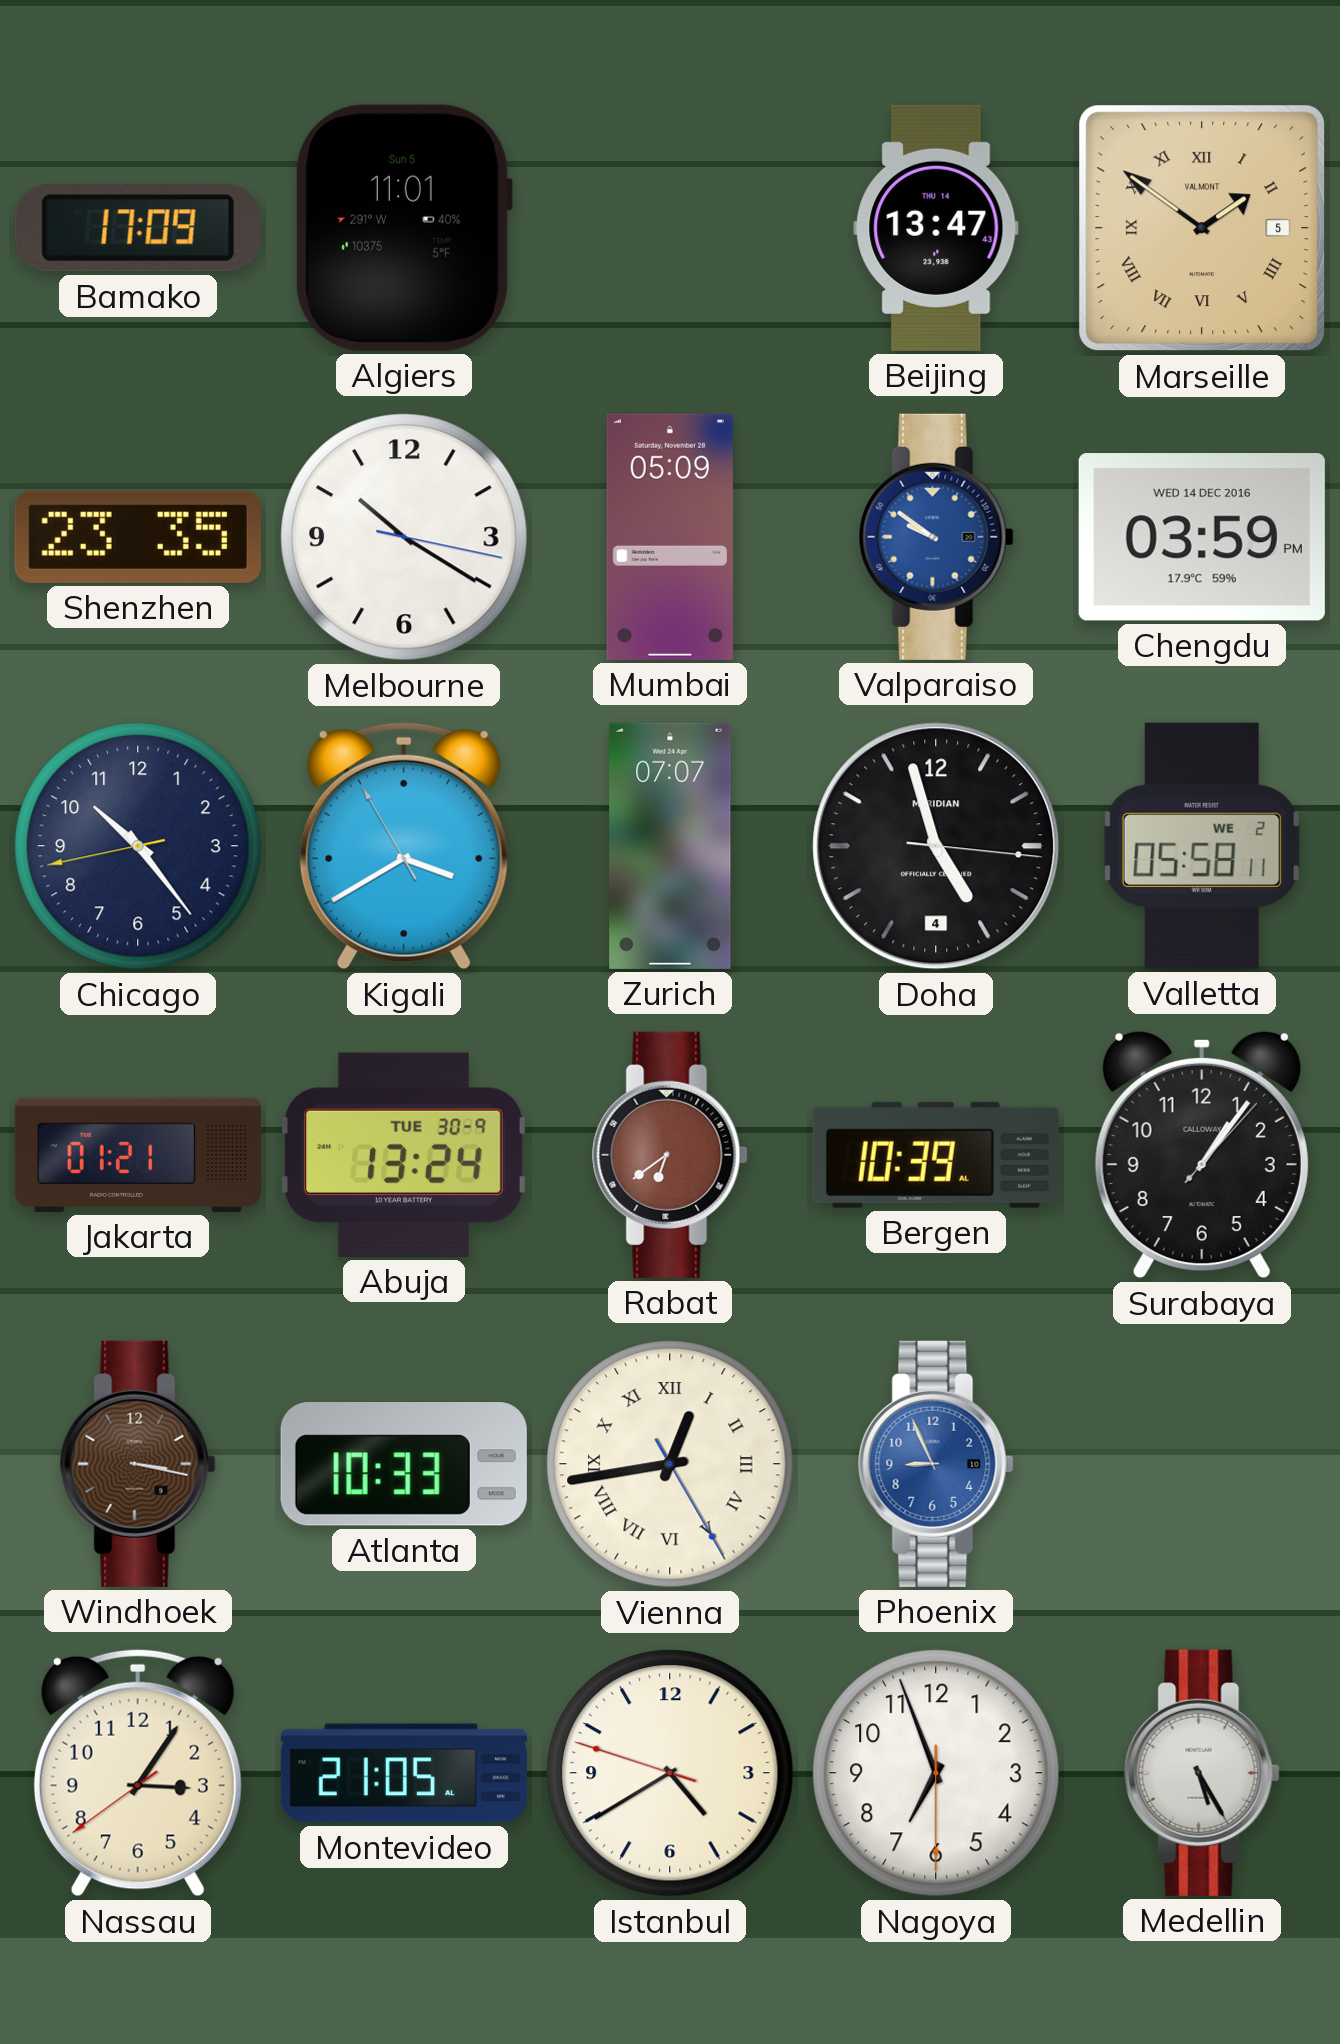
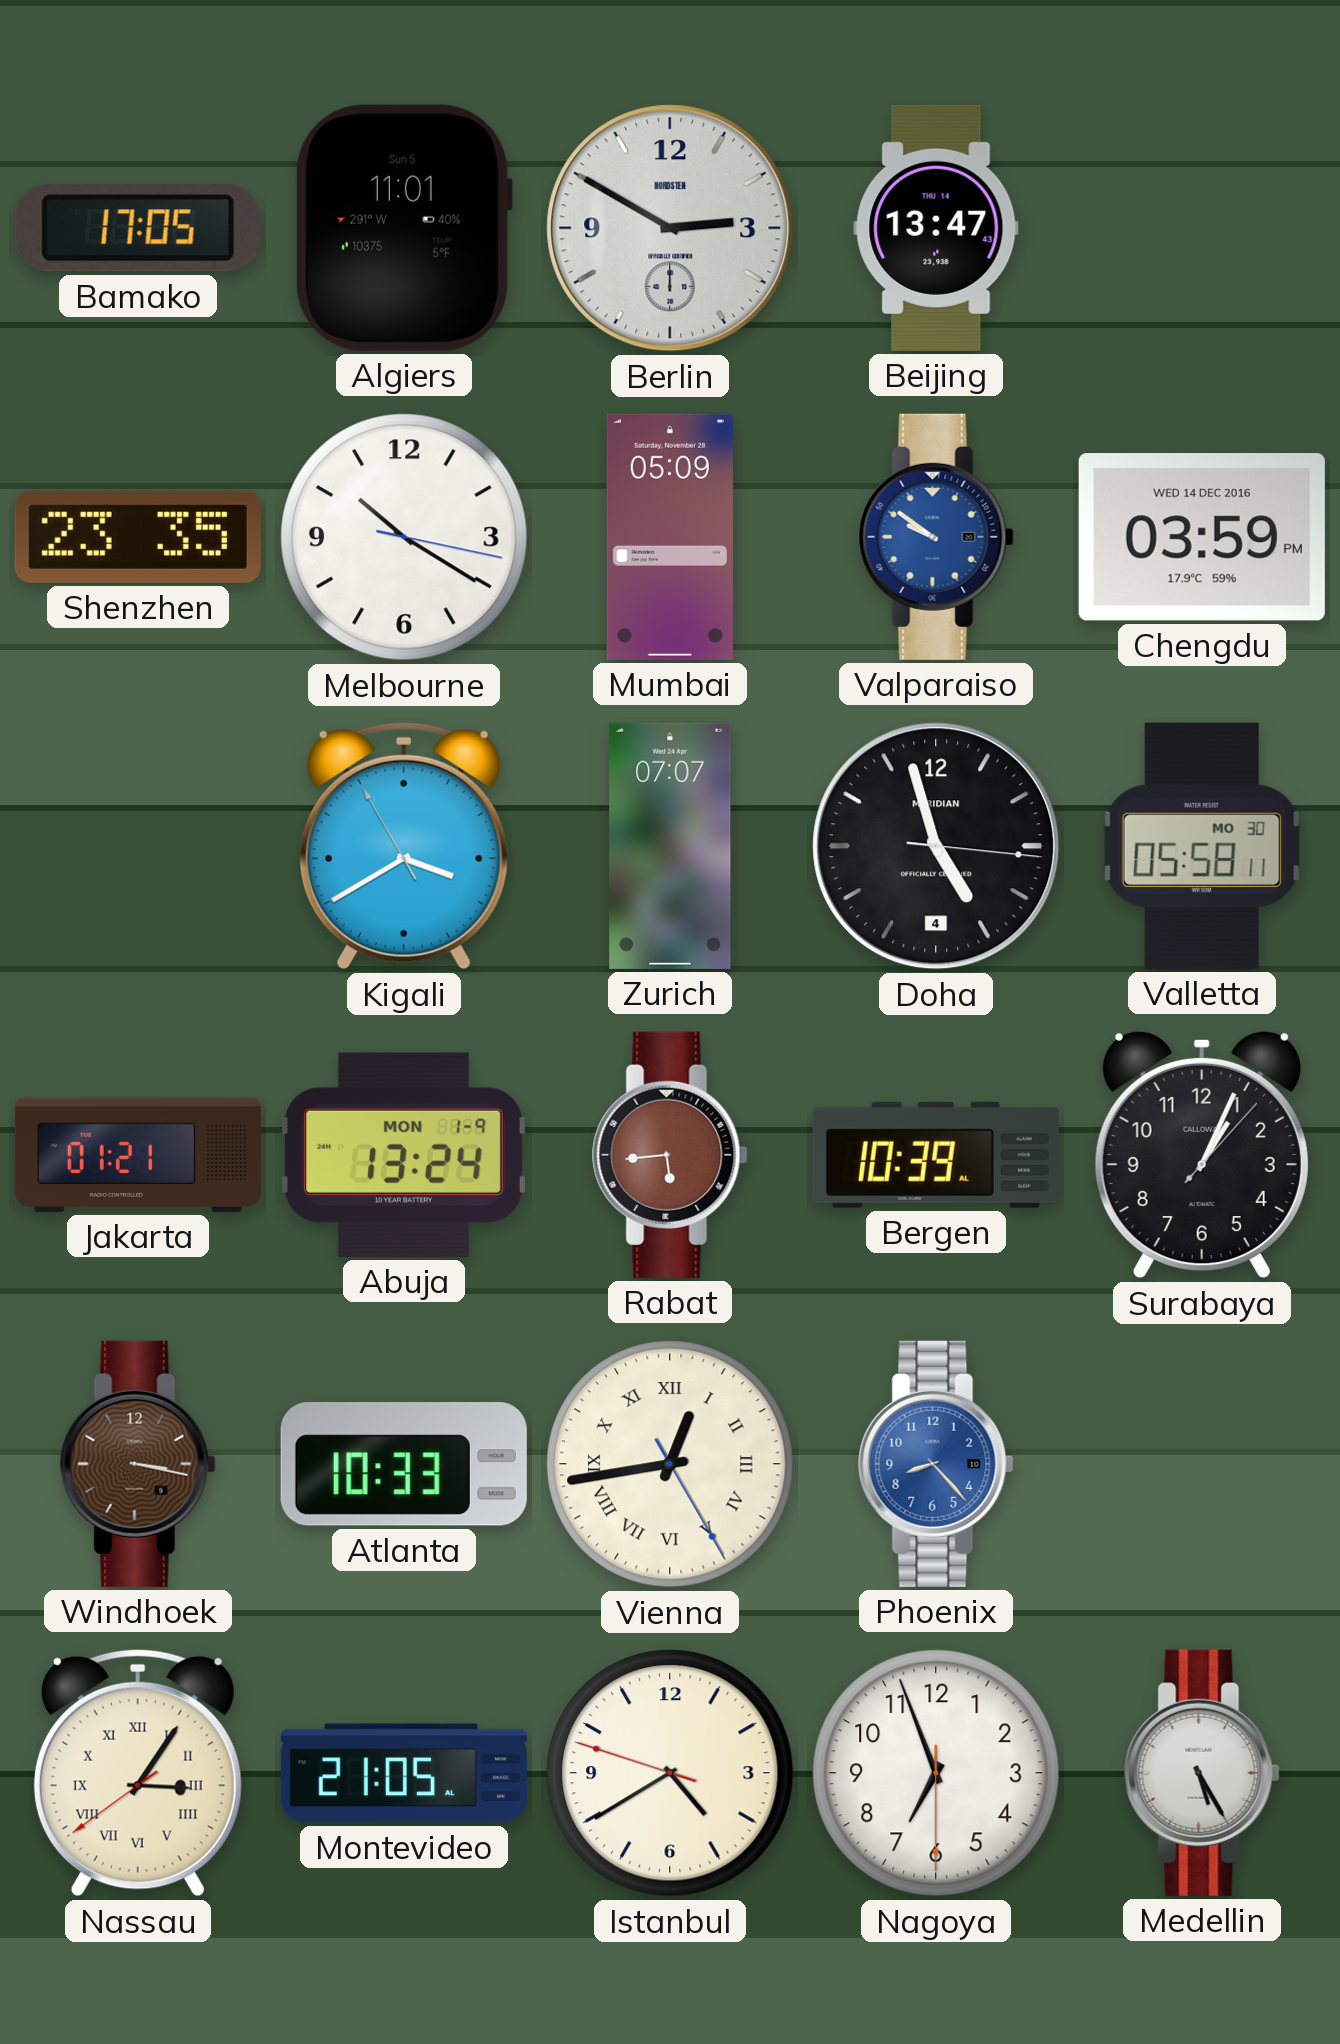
Bamako: 17:09 -> 17:05
Berlin: none -> 2:50
Marseille: 1:51 -> none
Chicago: 10:23 -> none
Valletta date: WE 2 -> MO 30
Abuja date: TUE 30-9 -> MON 1-9
Rabat: 6:39 -> 5:44
Surabaya: 1:06 -> 1:04
Phoenix: 8:56 -> 8:23
Nassau numerals: Arabic -> Roman
